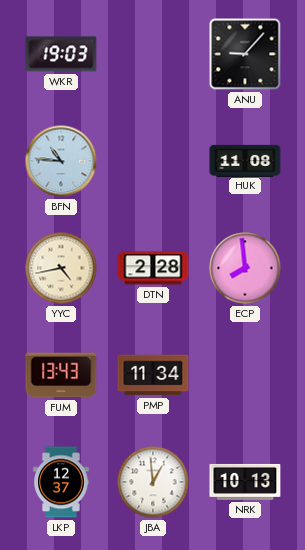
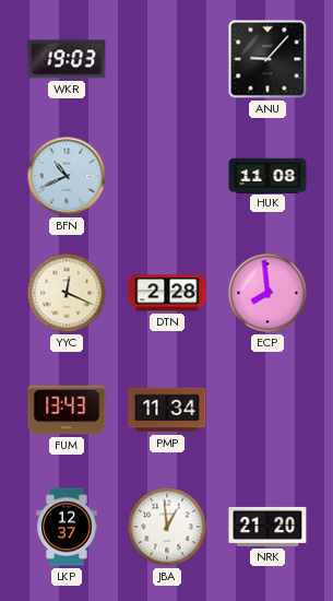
BFN: 10:46 -> 10:41
YYC: 4:43 -> 12:19
NRK: 10:13 -> 21:20
